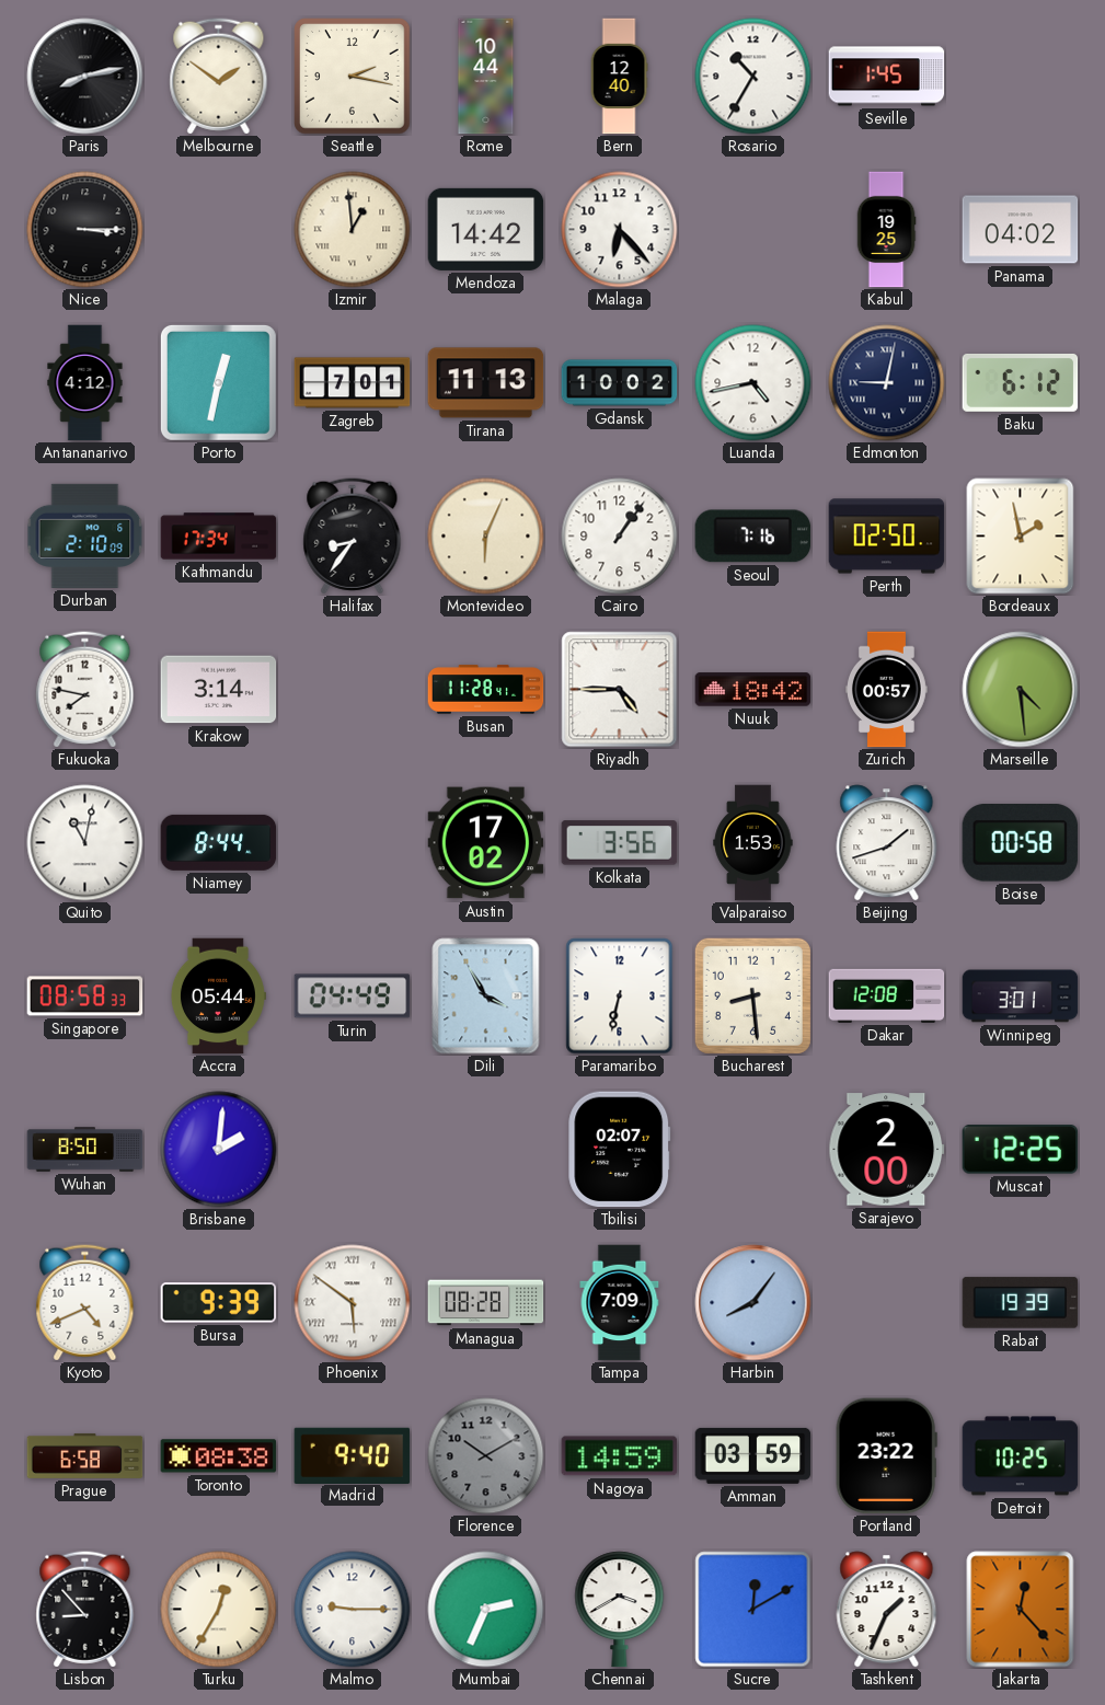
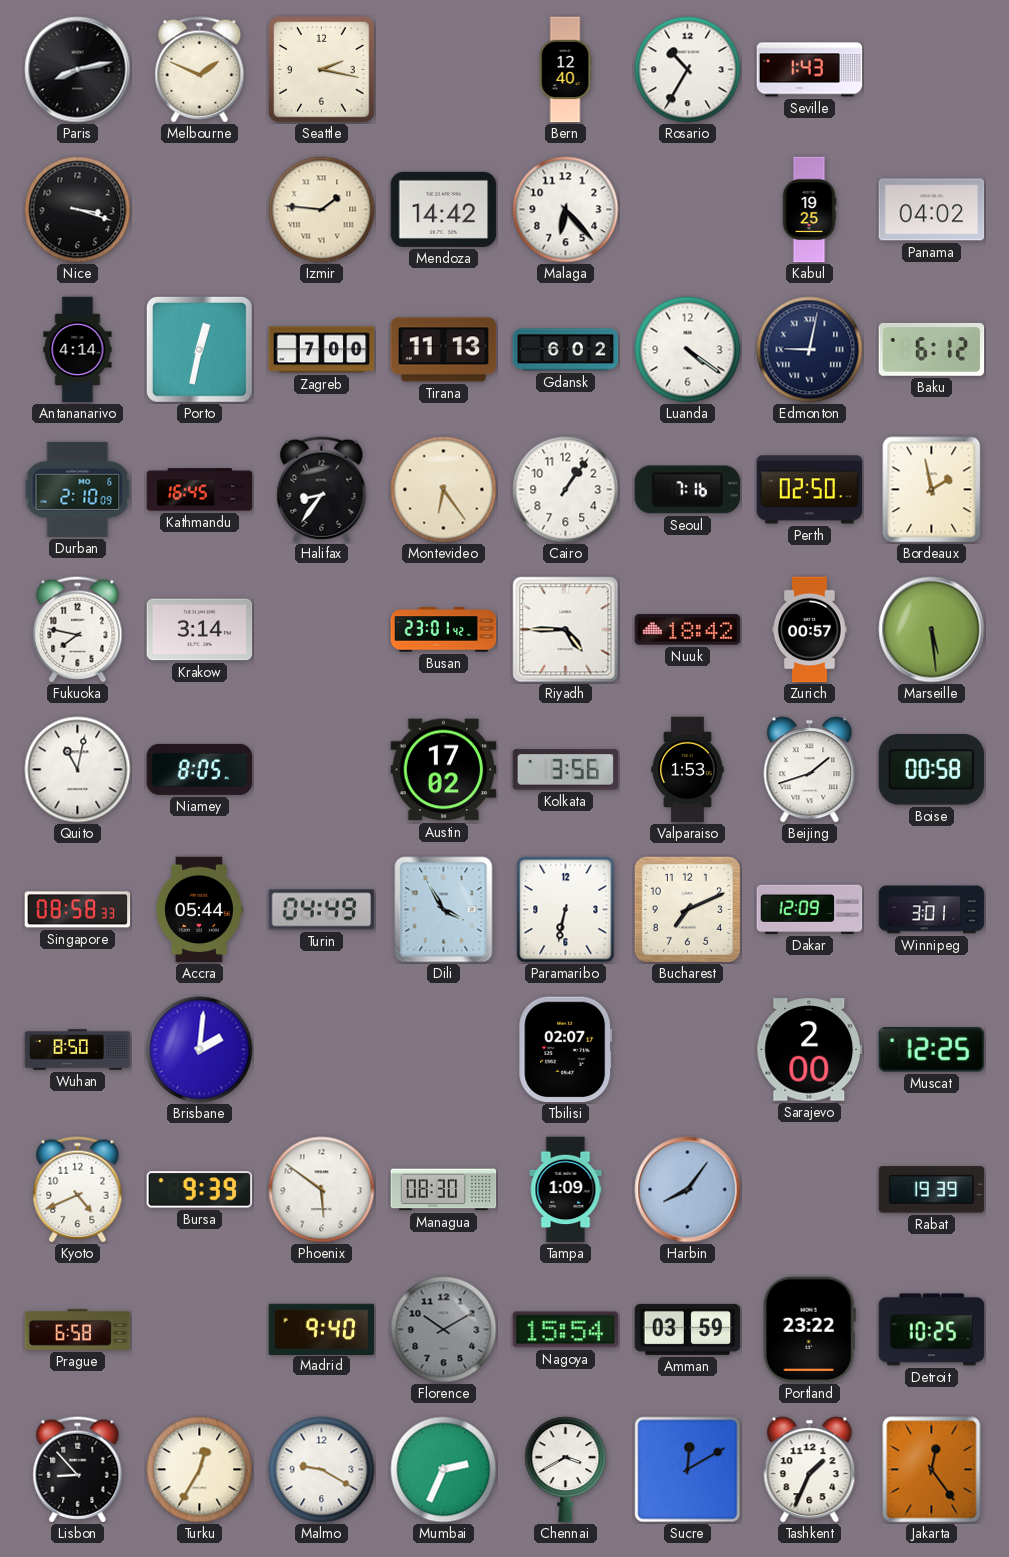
Melbourne: 1:51 -> 1:49
Rome: 10:44 -> none
Seville: 1:45 -> 1:43
Nice: 3:15 -> 3:18
Izmir: 12:59 -> 1:46
Antananarivo: 4:12 -> 4:14
Zagreb: 7:01 -> 7:00
Gdansk: 10:02 -> 6:02
Luanda: 4:43 -> 4:21
Kathmandu: 17:34 -> 16:45
Montevideo: 6:04 -> 6:24
Busan: 11:28 -> 23:01
Marseille: 4:29 -> 5:29
Niamey: 8:44 -> 8:05
Bucharest: 8:29 -> 7:11
Dakar: 12:08 -> 12:09
Phoenix numerals: Roman -> Arabic
Managua: 08:28 -> 08:30
Tampa: 7:09 -> 1:09
Toronto: 08:38 -> none
Nagoya: 14:59 -> 15:54
Malmo: 9:15 -> 9:20
Jakarta: 12:23 -> 12:24
